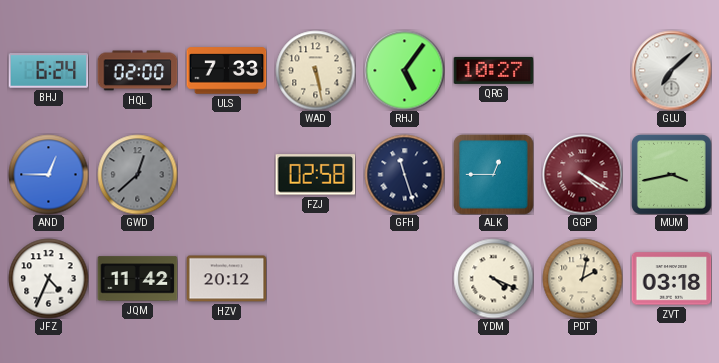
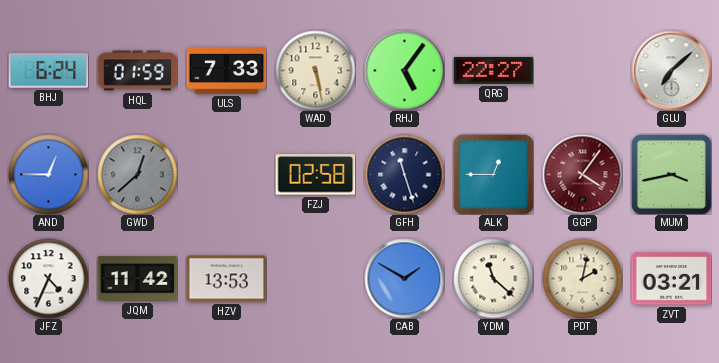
HQL: 02:00 -> 01:59
QRG: 10:27 -> 22:27
GGP: 4:20 -> 4:06
HZV: 20:12 -> 13:53
CAB: none -> 1:50
YDM: 4:19 -> 11:22
ZVT: 03:18 -> 03:21
